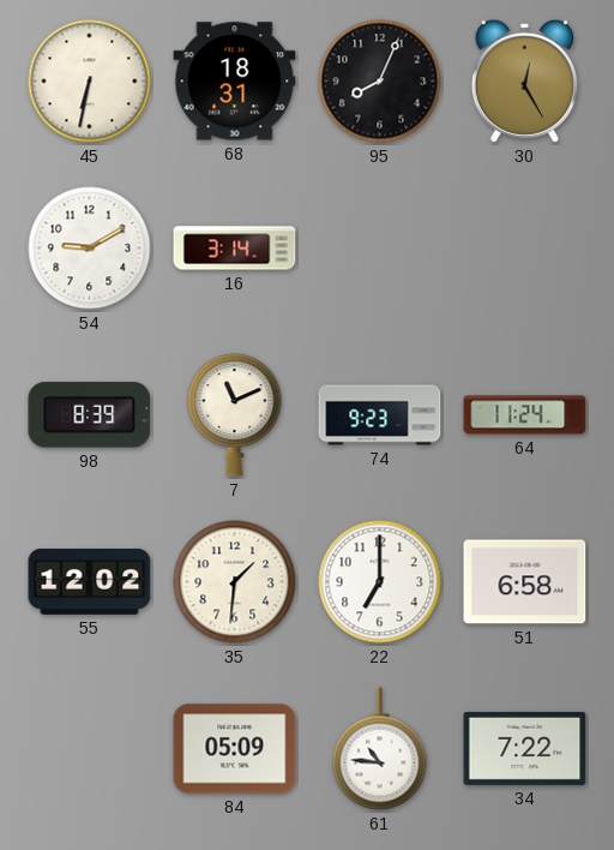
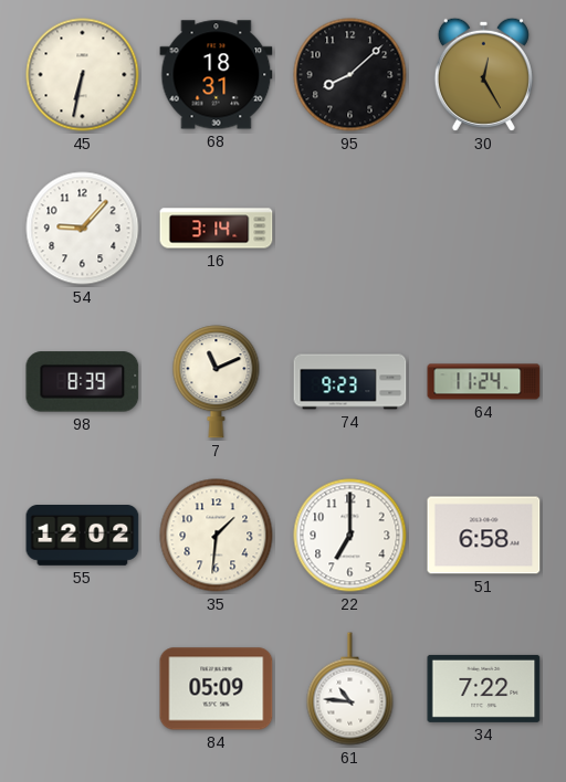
95: 8:04 -> 8:08
54: 9:10 -> 9:07
